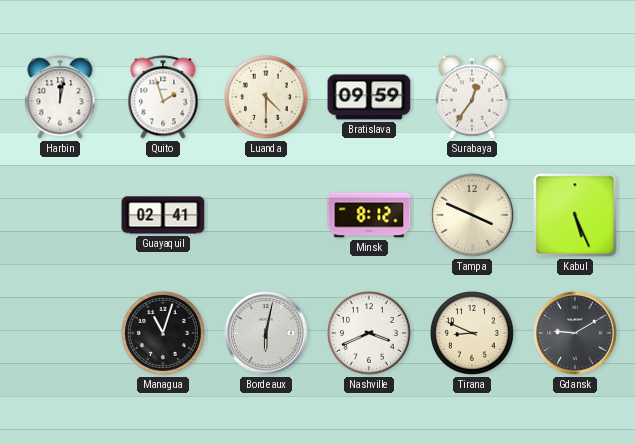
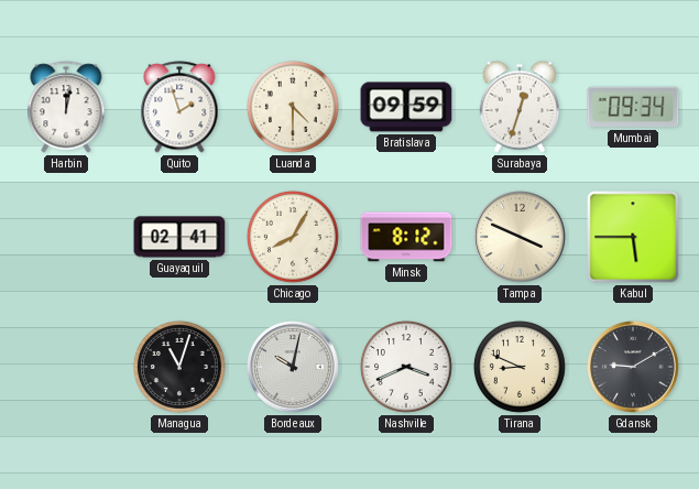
Surabaya: 12:36 -> 12:33
Mumbai: none -> 09:34
Chicago: none -> 8:05
Kabul: 5:26 -> 5:45
Bordeaux: 6:02 -> 10:02
